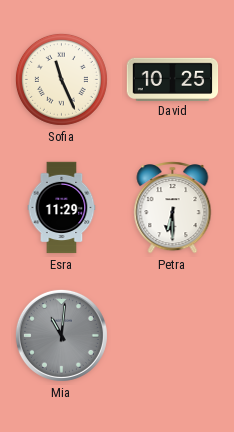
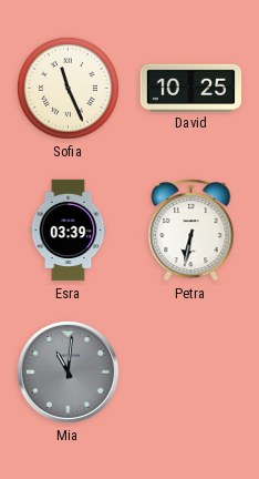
Esra: 11:29 -> 03:39
Petra: 6:30 -> 6:32
